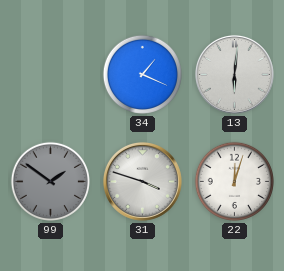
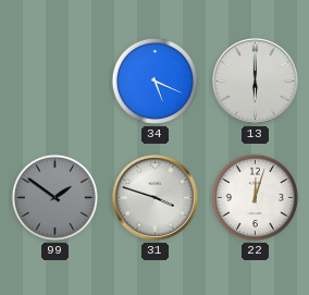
34: 1:19 -> 5:19
13: 6:01 -> 6:00
